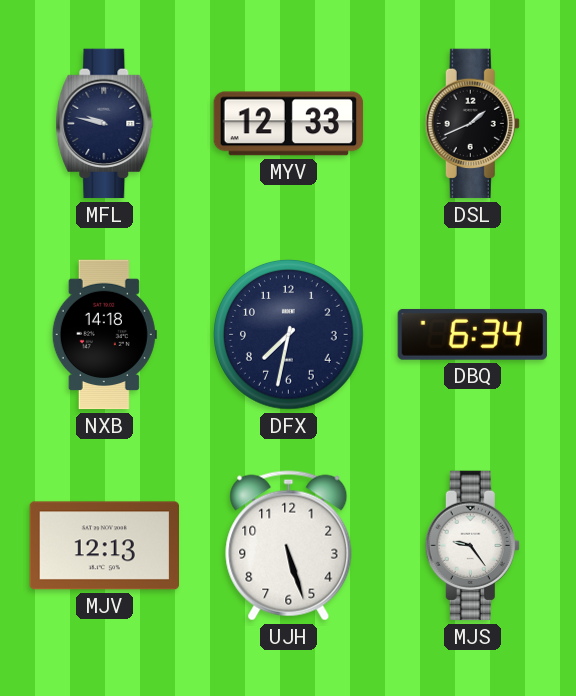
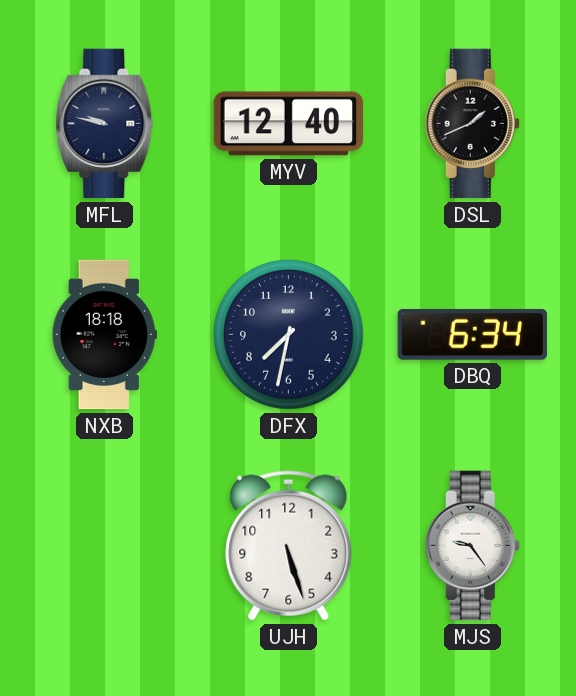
MYV: 12:33 -> 12:40
NXB: 14:18 -> 18:18
MJV: 12:13 -> none
